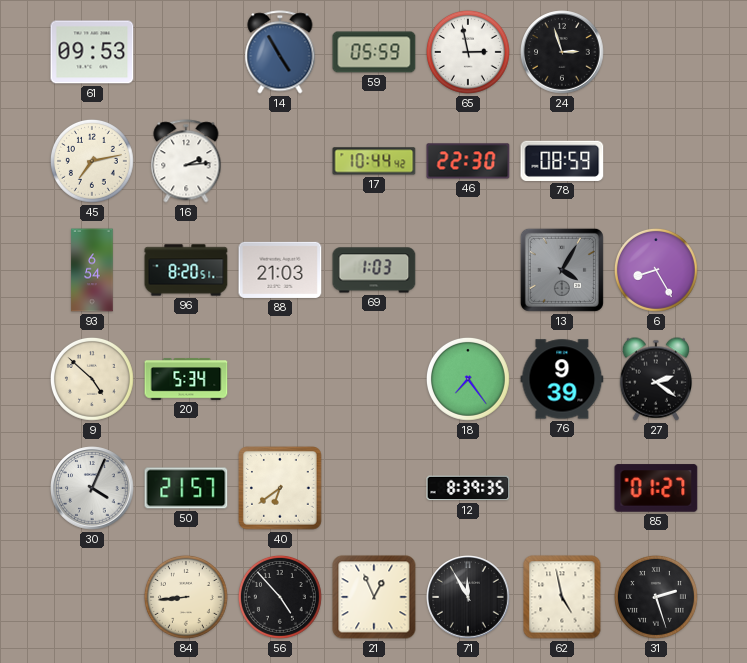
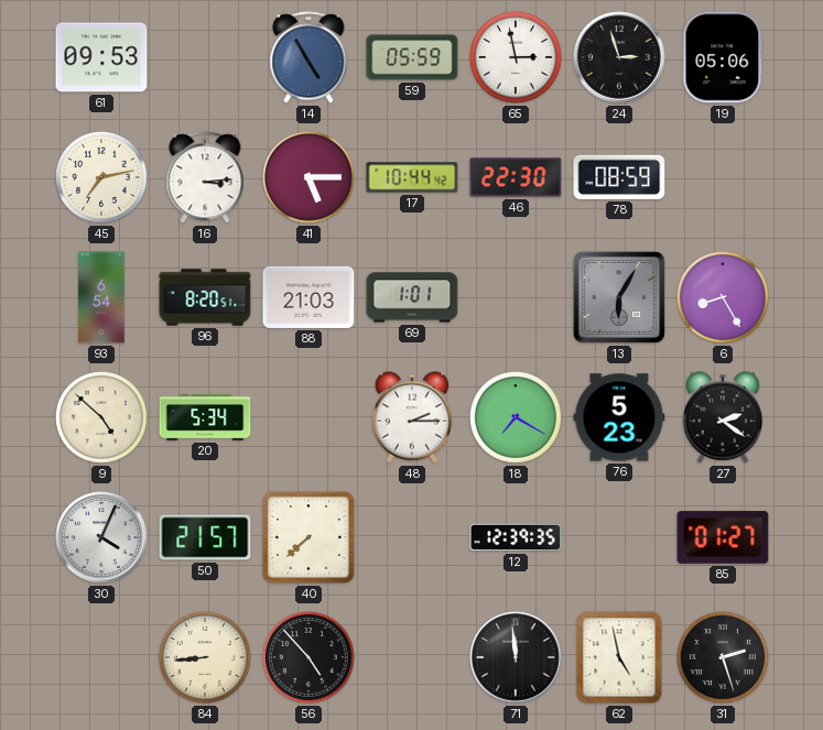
19: none -> 05:06
16: 2:14 -> 3:14
41: none -> 5:15
69: 1:03 -> 1:01
13: 4:05 -> 6:05
48: none -> 2:15
18: 7:24 -> 7:20
76: 9:39 -> 5:23
40: 6:39 -> 7:38
12: 8:39 -> 12:39
21: 12:56 -> none
71: 11:55 -> 11:59
